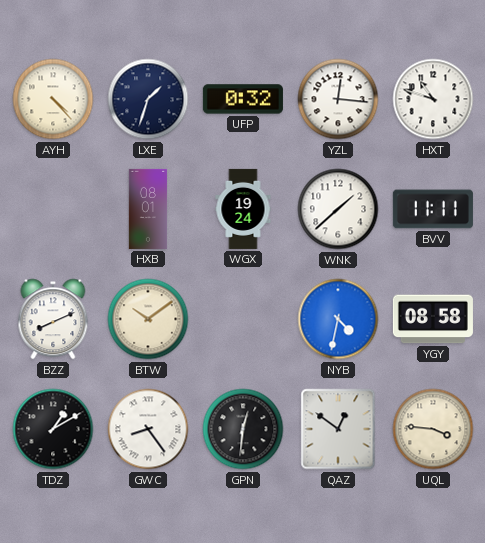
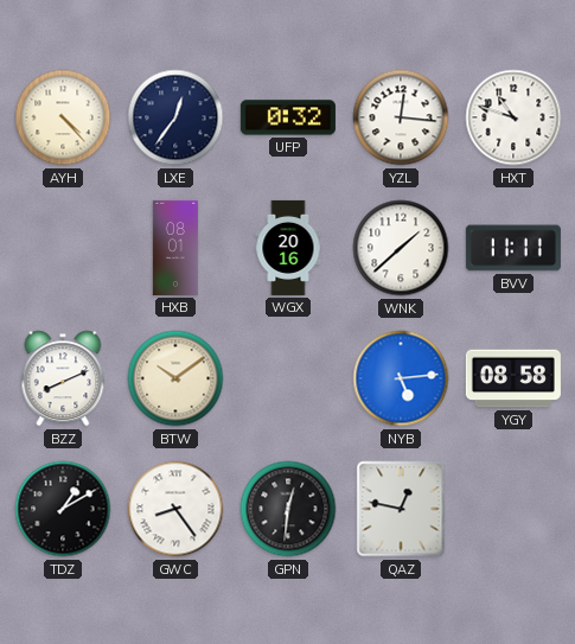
LXE: 1:33 -> 12:36
WGX: 19:24 -> 20:16
NYB: 4:32 -> 5:14
QAZ: 12:51 -> 12:47
UQL: 3:46 -> none
